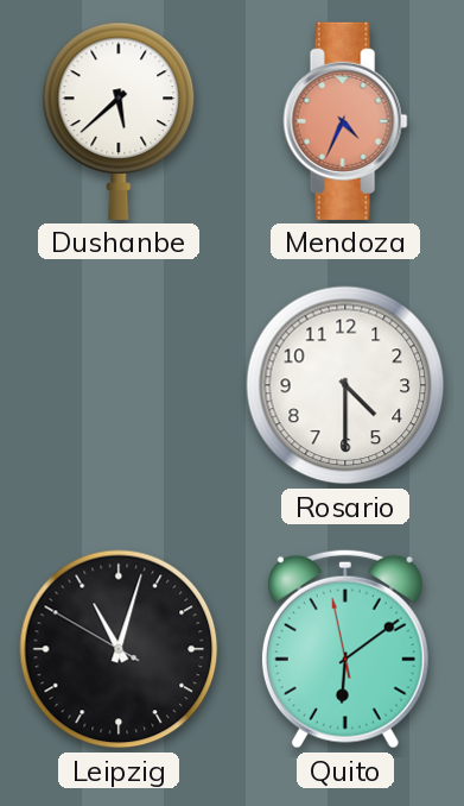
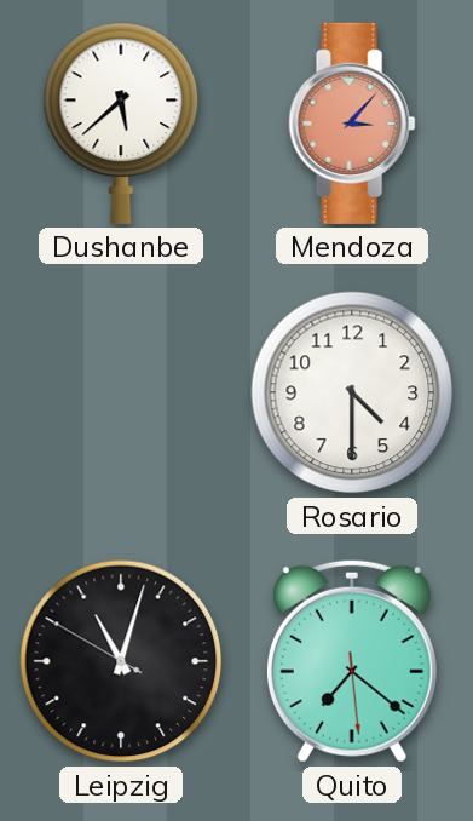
Mendoza: 4:34 -> 3:07
Quito: 6:08 -> 7:21
